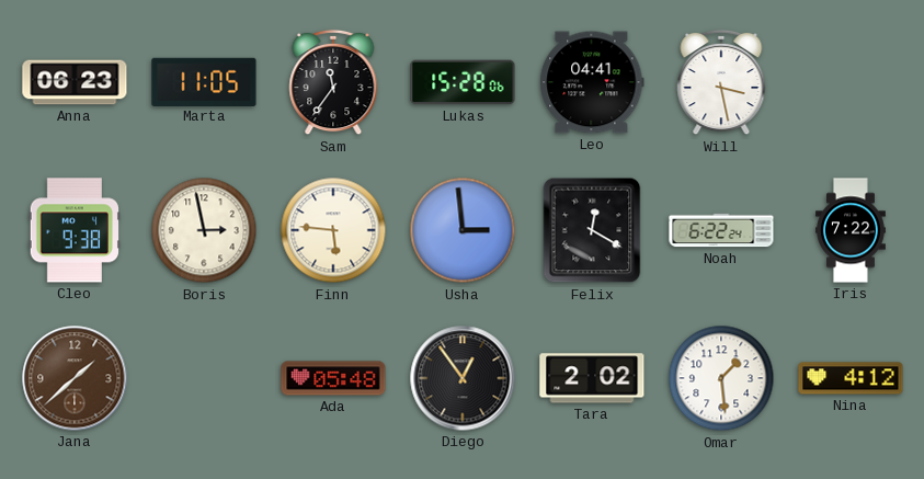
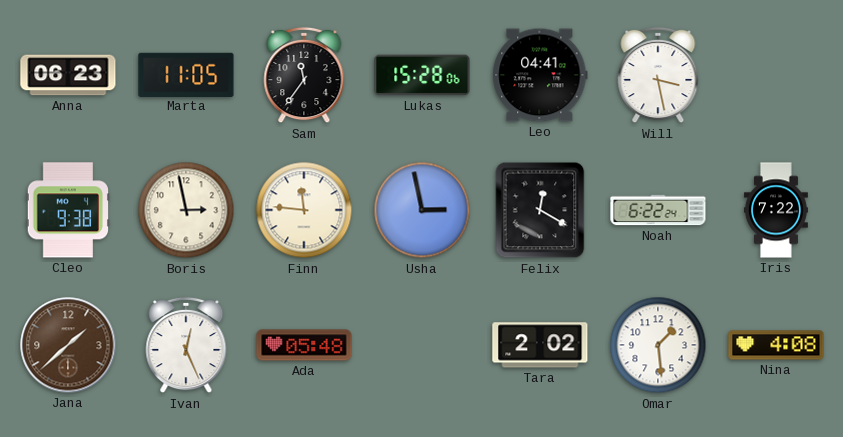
Finn: 5:46 -> 11:46
Usha: 2:59 -> 2:58
Ivan: none -> 12:26
Diego: 12:54 -> none
Nina: 4:12 -> 4:08
